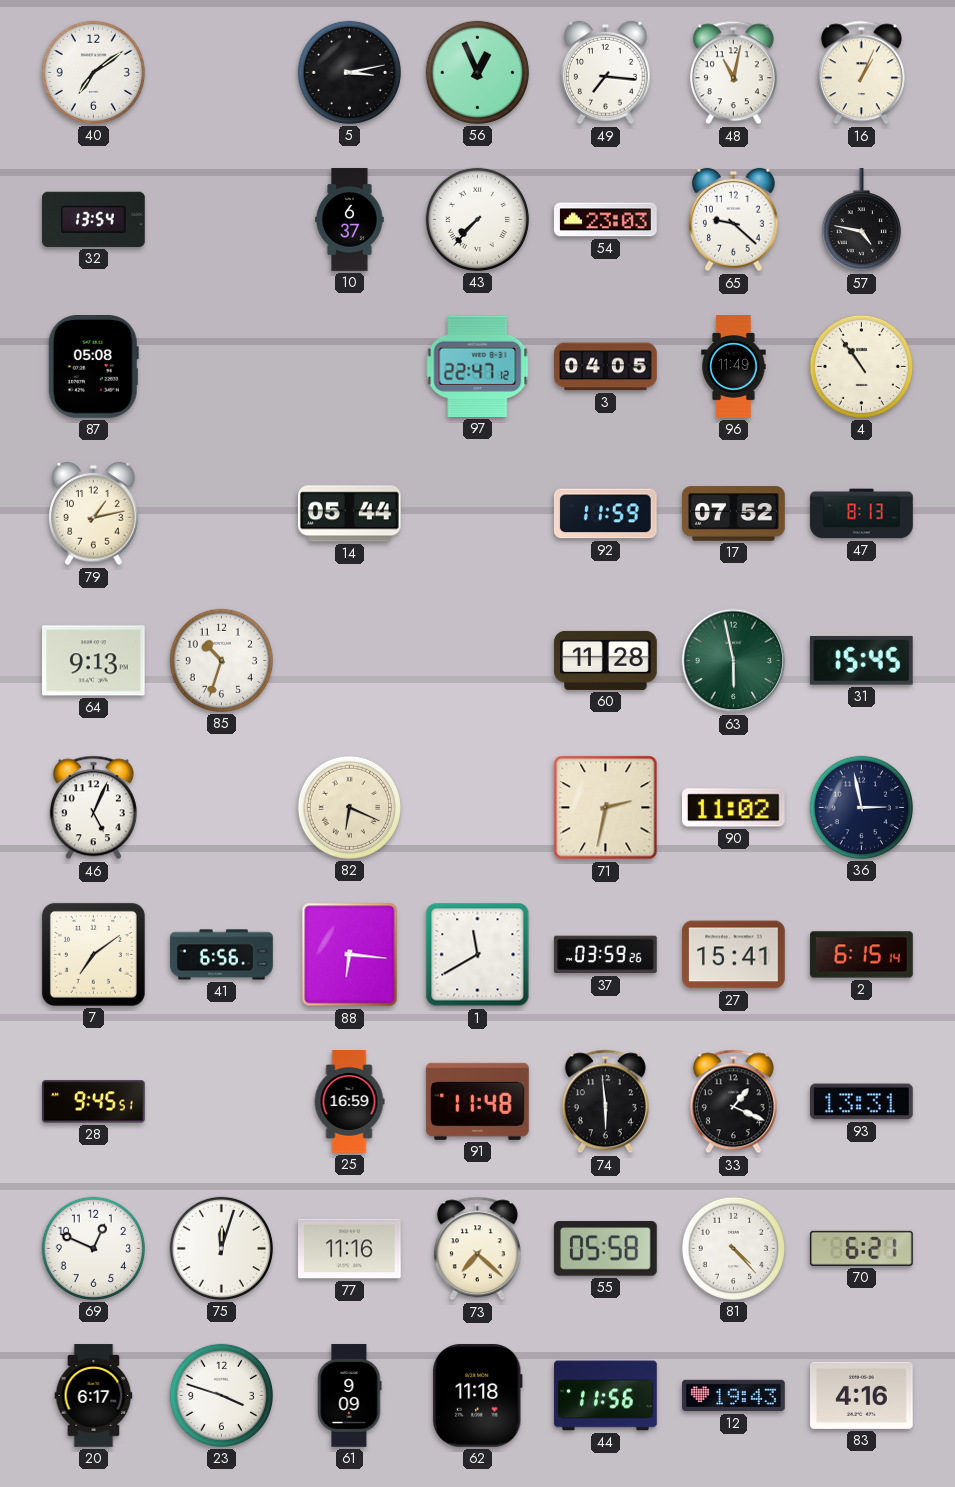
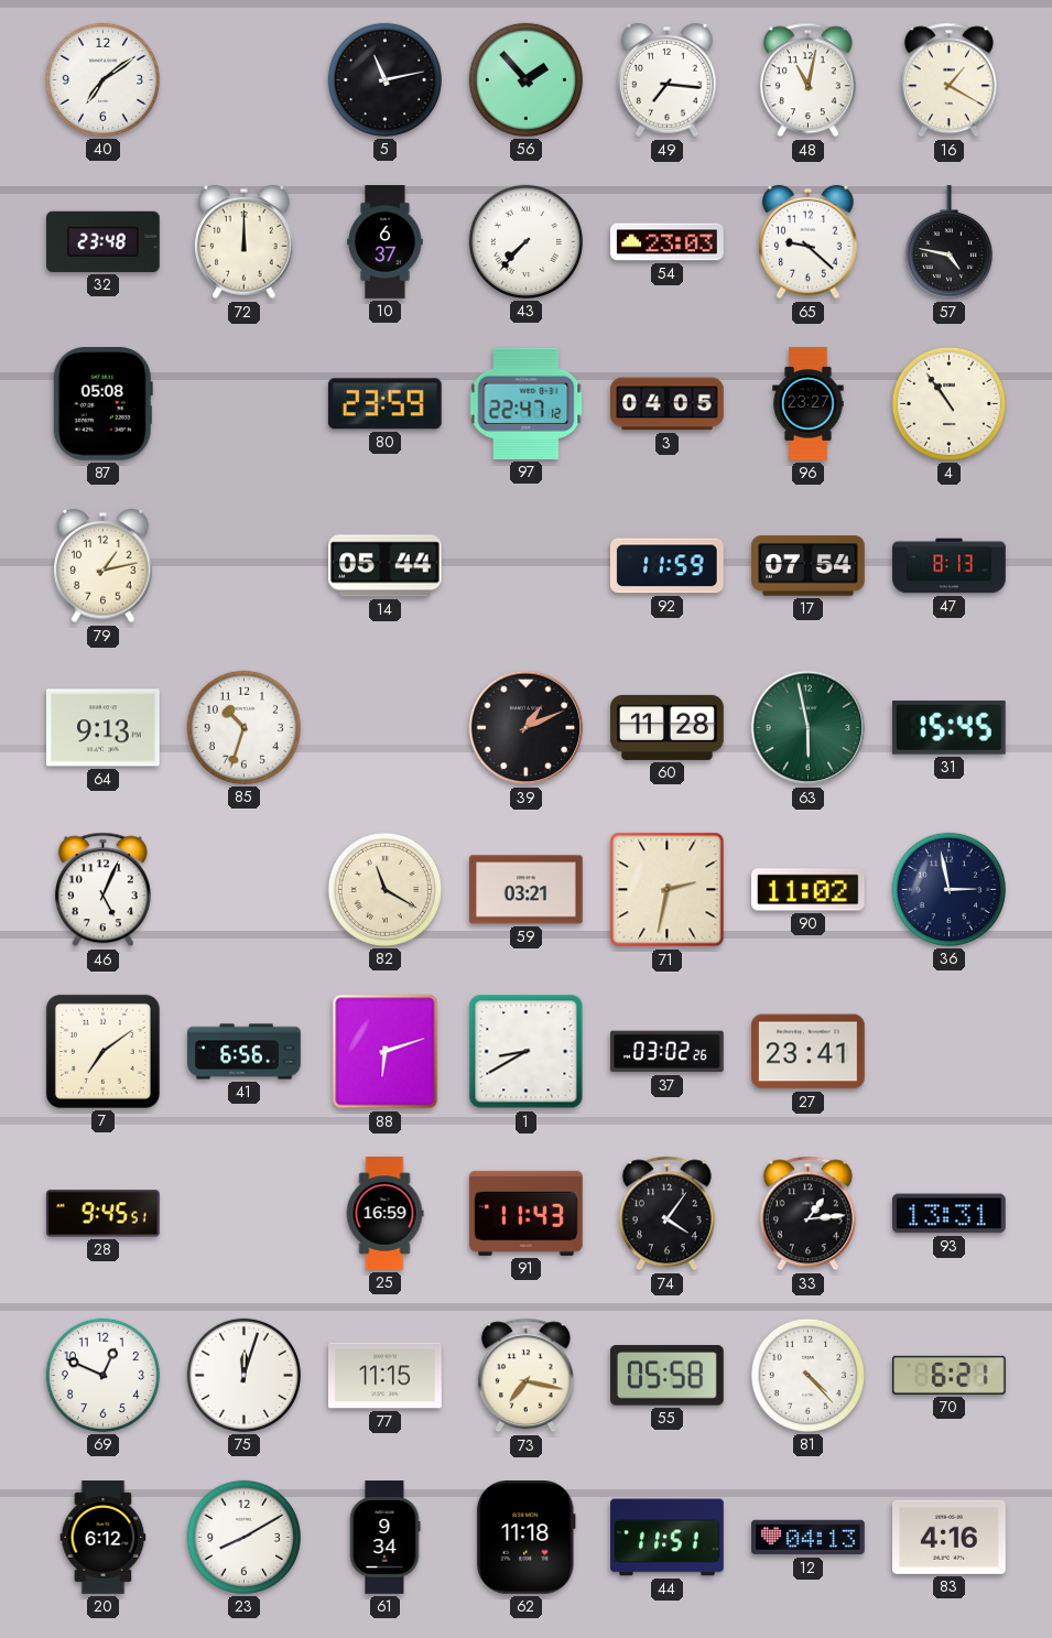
5: 3:13 -> 11:13
56: 12:56 -> 1:53
16: 1:04 -> 1:20
32: 13:54 -> 23:48
72: none -> 12:00
80: none -> 23:59
96: 11:49 -> 23:27
17: 07:52 -> 07:54
39: none -> 1:11
82: 6:19 -> 11:20
59: none -> 03:21
88: 6:16 -> 6:12
1: 11:40 -> 8:40
37: 03:59 -> 03:02
27: 15:41 -> 23:41
2: 6:15 -> none
91: 11:48 -> 11:43
74: 5:59 -> 4:06
33: 1:19 -> 1:14
77: 11:16 -> 11:15
73: 7:22 -> 7:17
20: 6:17 -> 6:12
23: 3:48 -> 8:10
61: 9:09 -> 9:34
44: 11:56 -> 11:51
12: 19:43 -> 04:13
